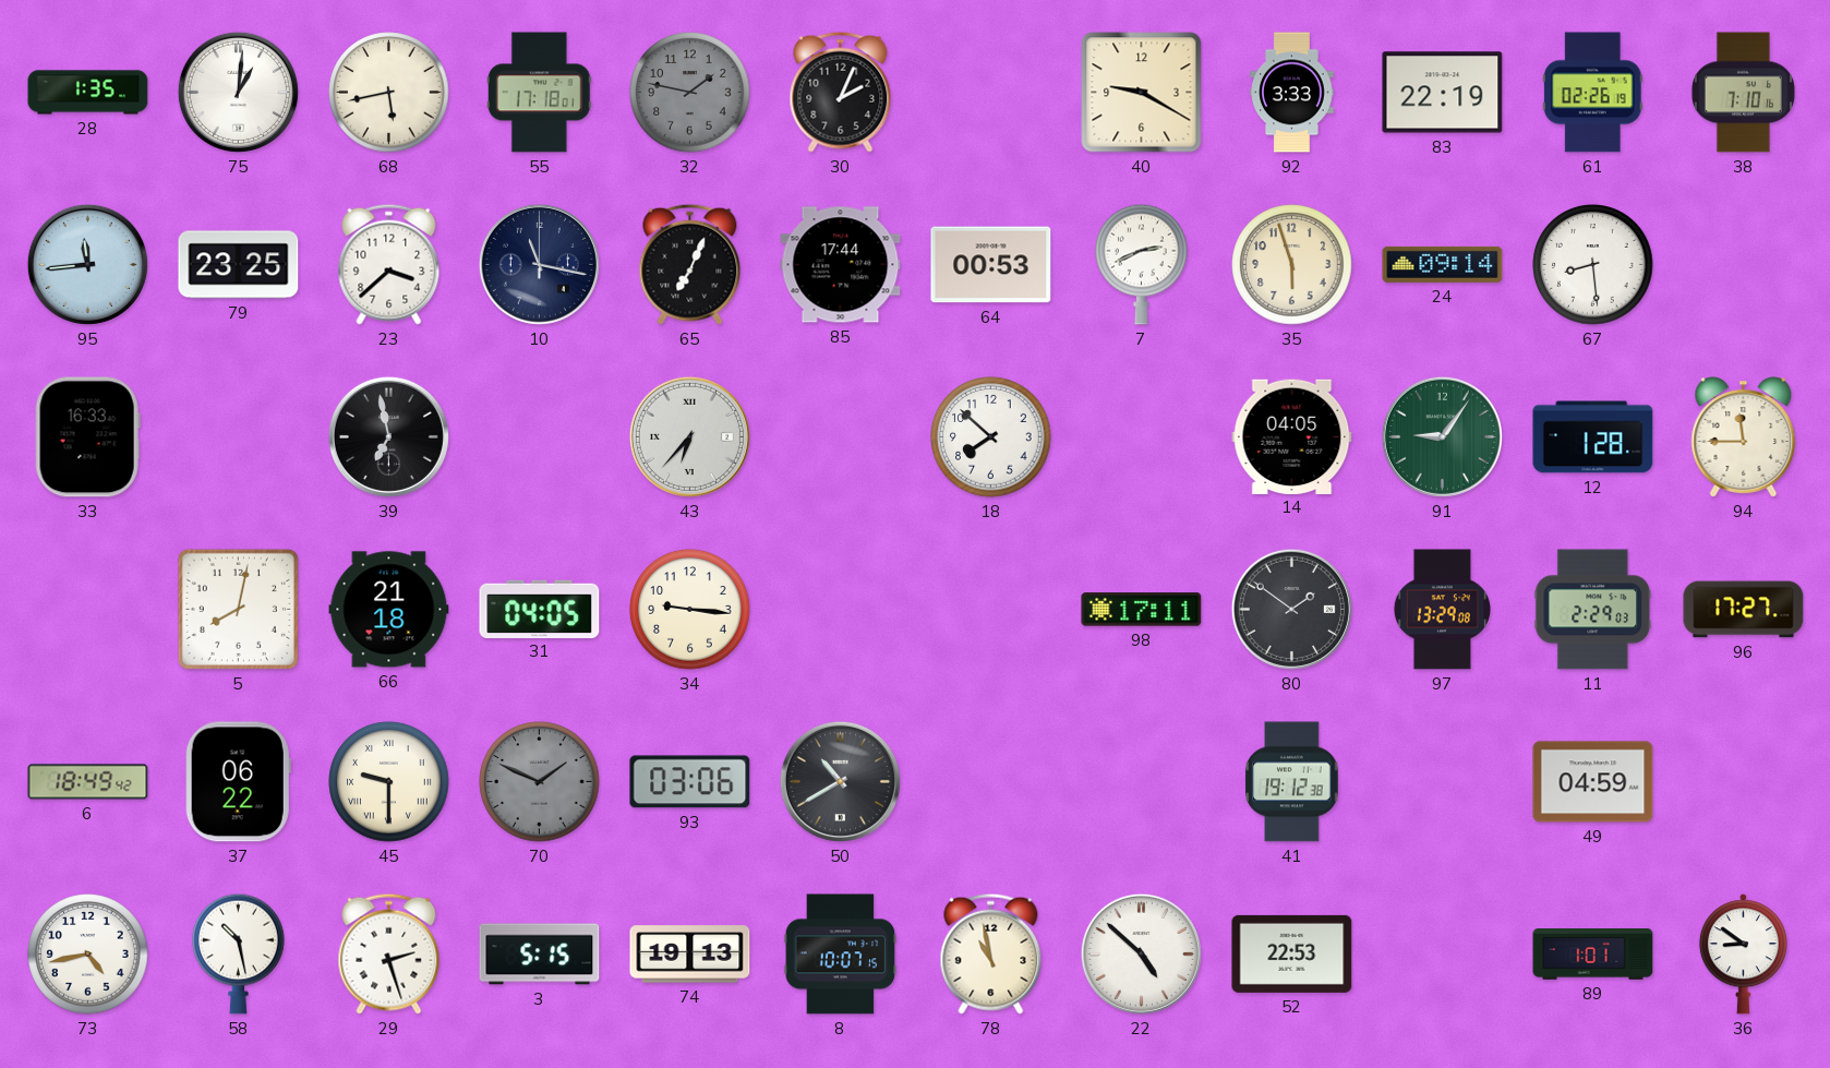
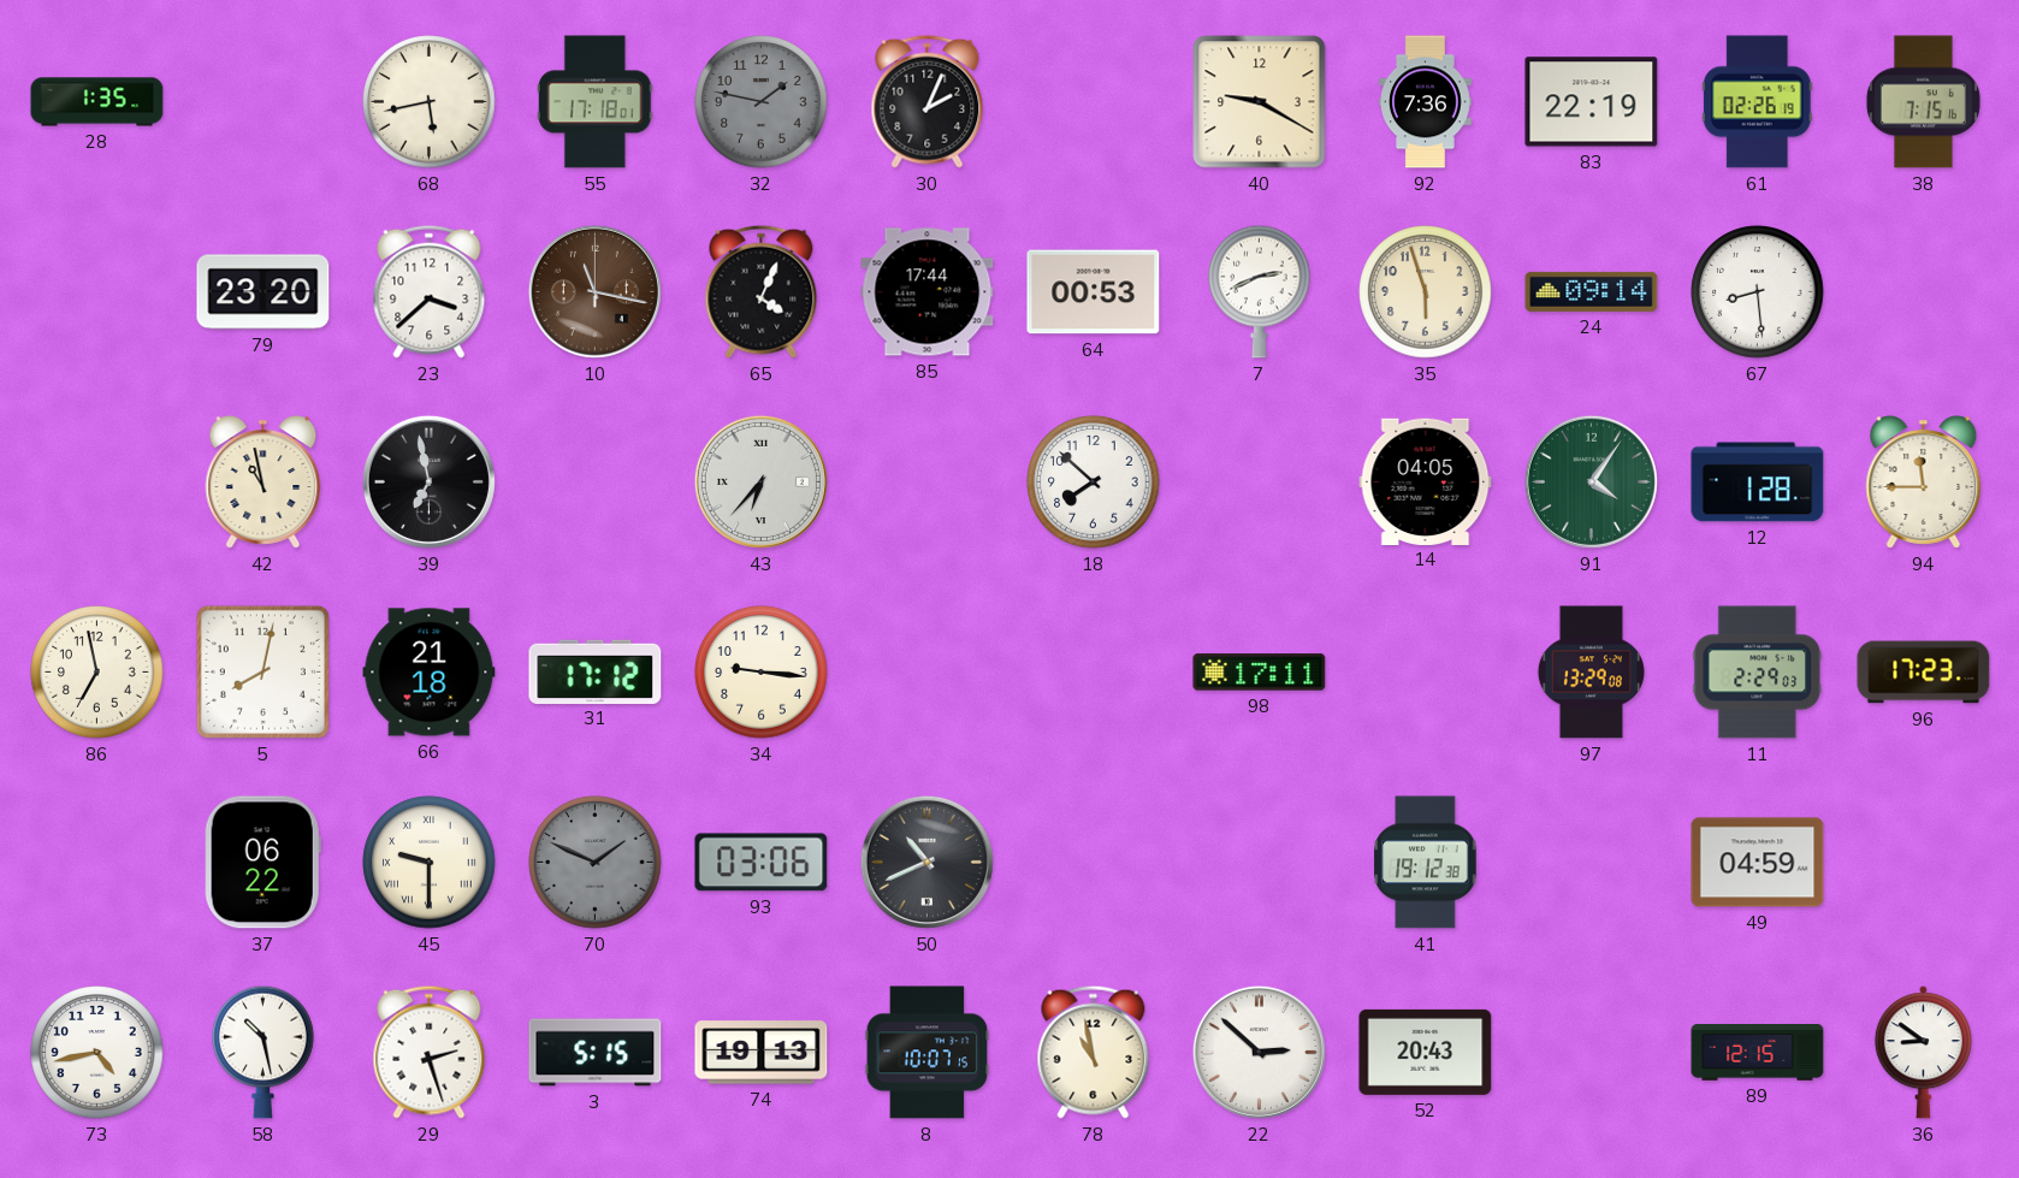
75: 1:01 -> none
92: 3:33 -> 7:36
38: 7:10 -> 7:15
95: 11:44 -> none
79: 23:25 -> 23:20
10 dial: navy -> brown
65: 7:04 -> 4:04
33: 16:33 -> none
42: none -> 10:58
91: 9:06 -> 4:06
86: none -> 6:58
31: 04:05 -> 17:12
80: 1:51 -> none
96: 17:27 -> 17:23
6: 18:49 -> none
50: 10:40 -> 10:41
22: 4:52 -> 2:52
52: 22:53 -> 20:43
89: 1:01 -> 12:15
